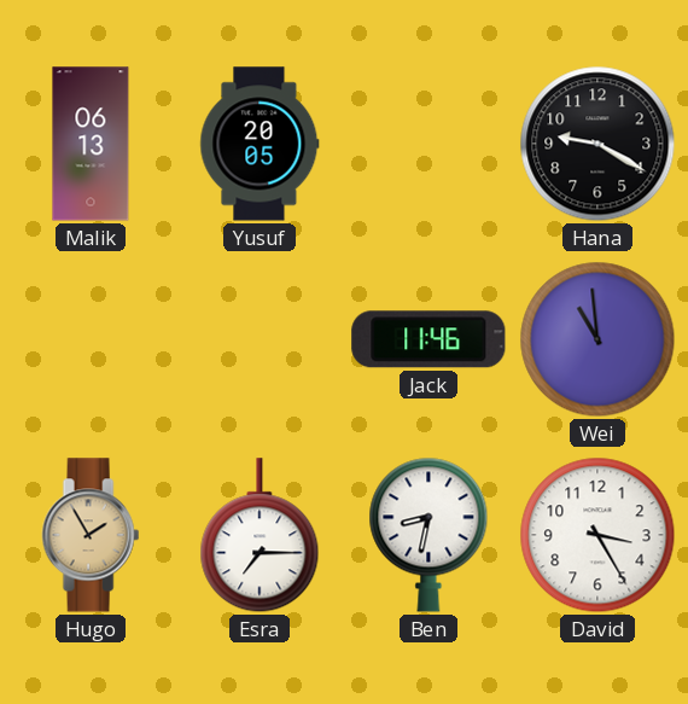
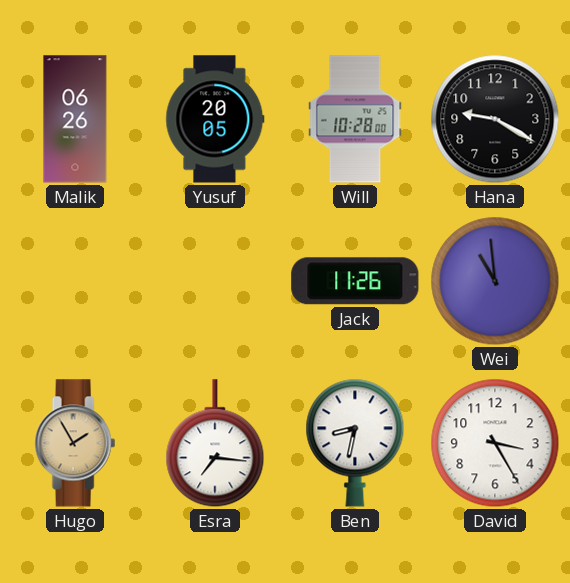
Malik: 06:13 -> 06:26
Will: none -> 10:28
Jack: 11:46 -> 11:26
Esra: 7:15 -> 7:16
